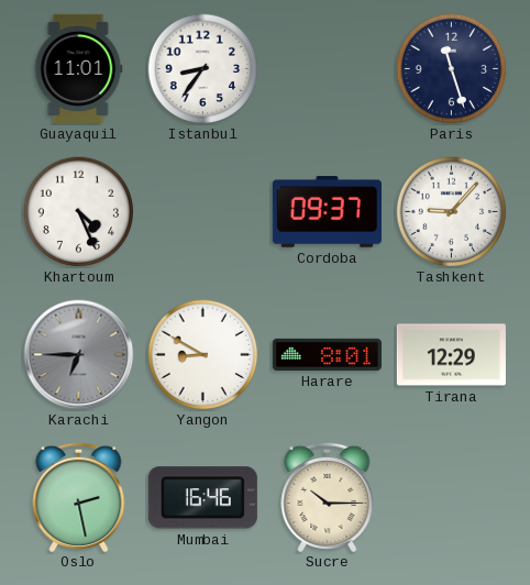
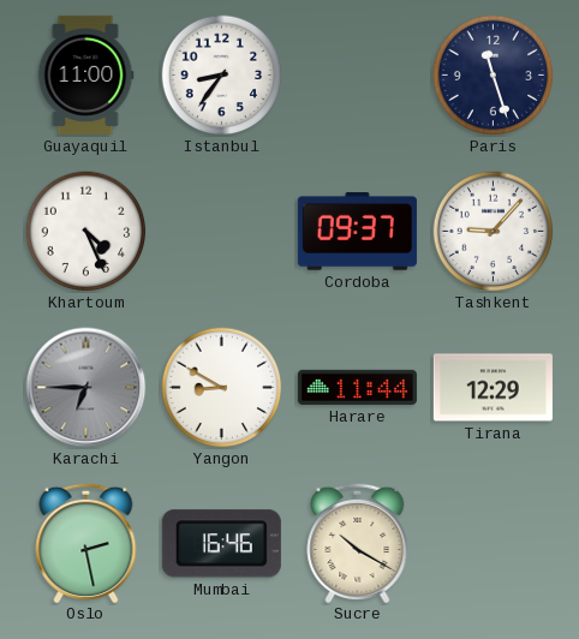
Guayaquil: 11:01 -> 11:00
Harare: 8:01 -> 11:44
Sucre: 10:15 -> 10:20
